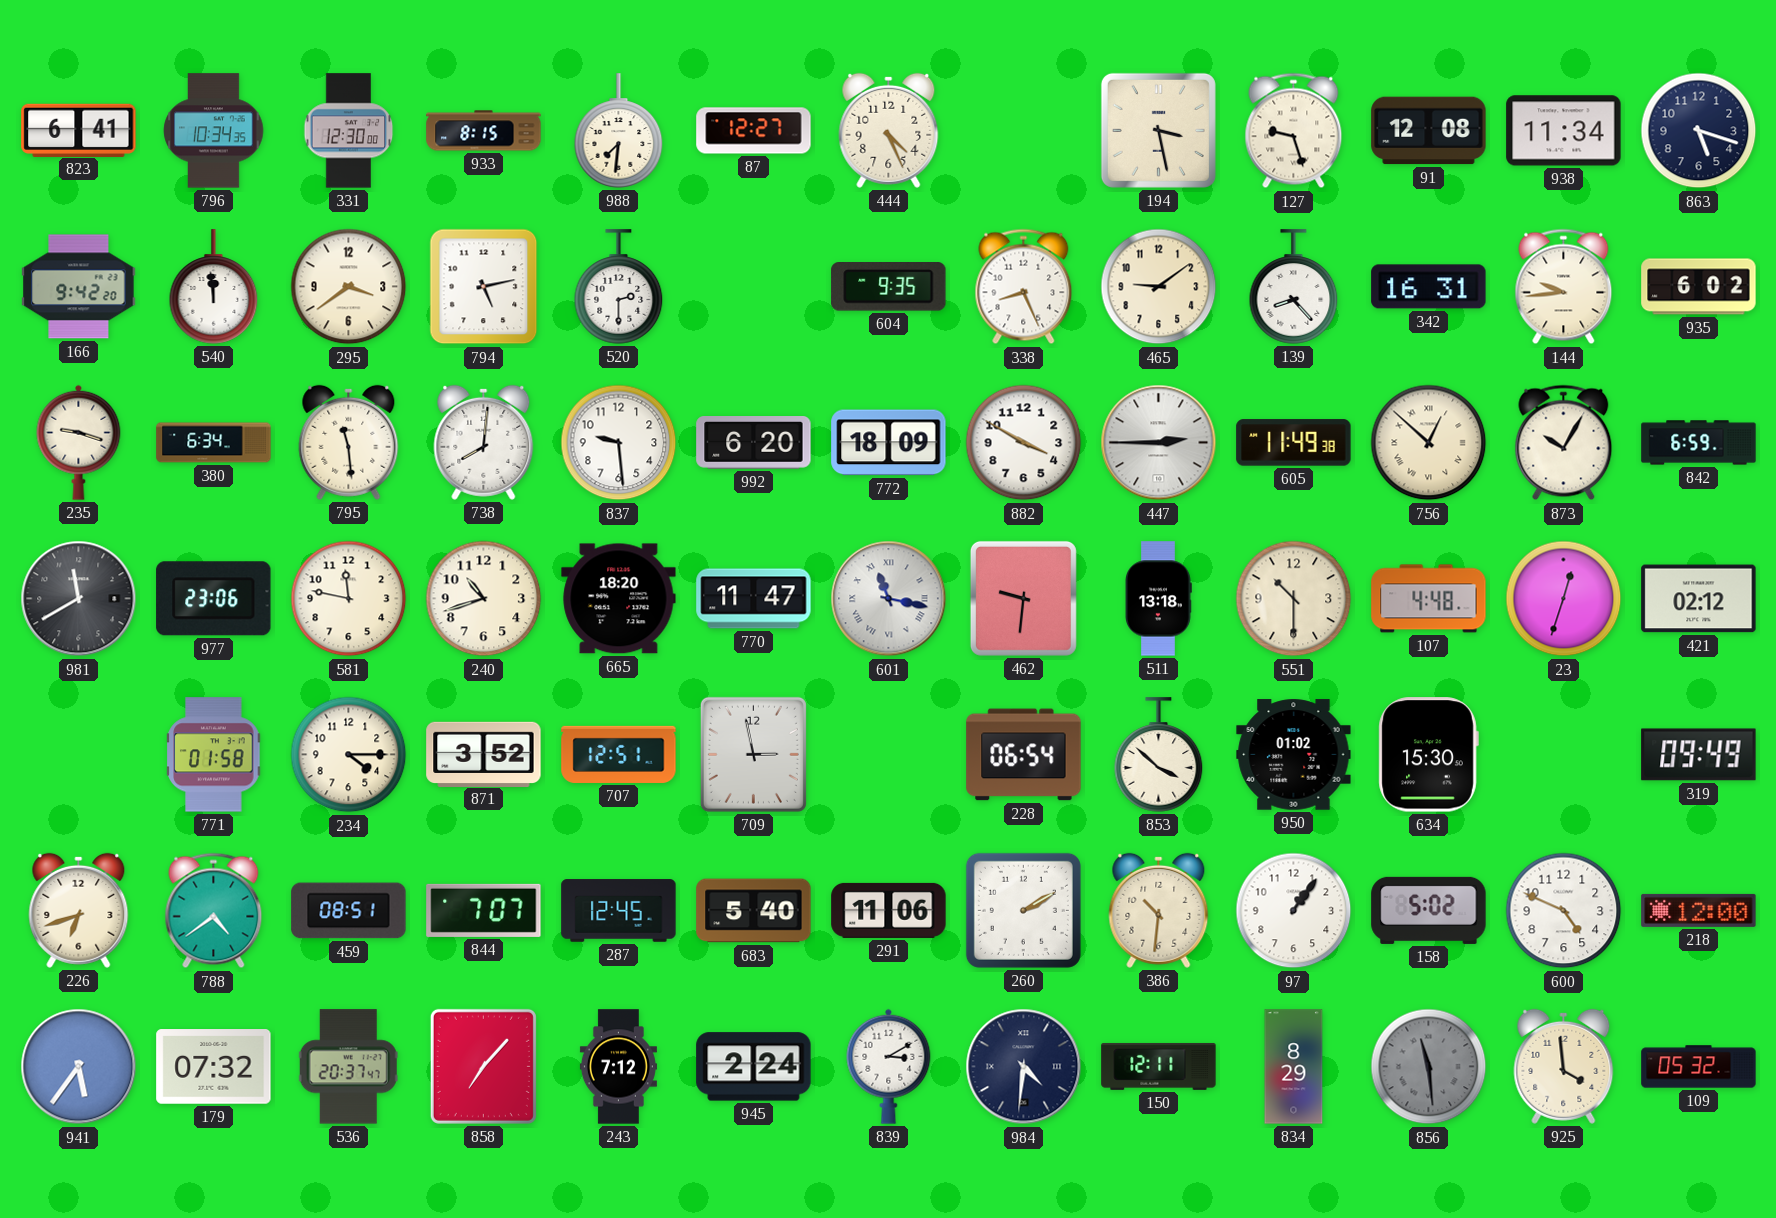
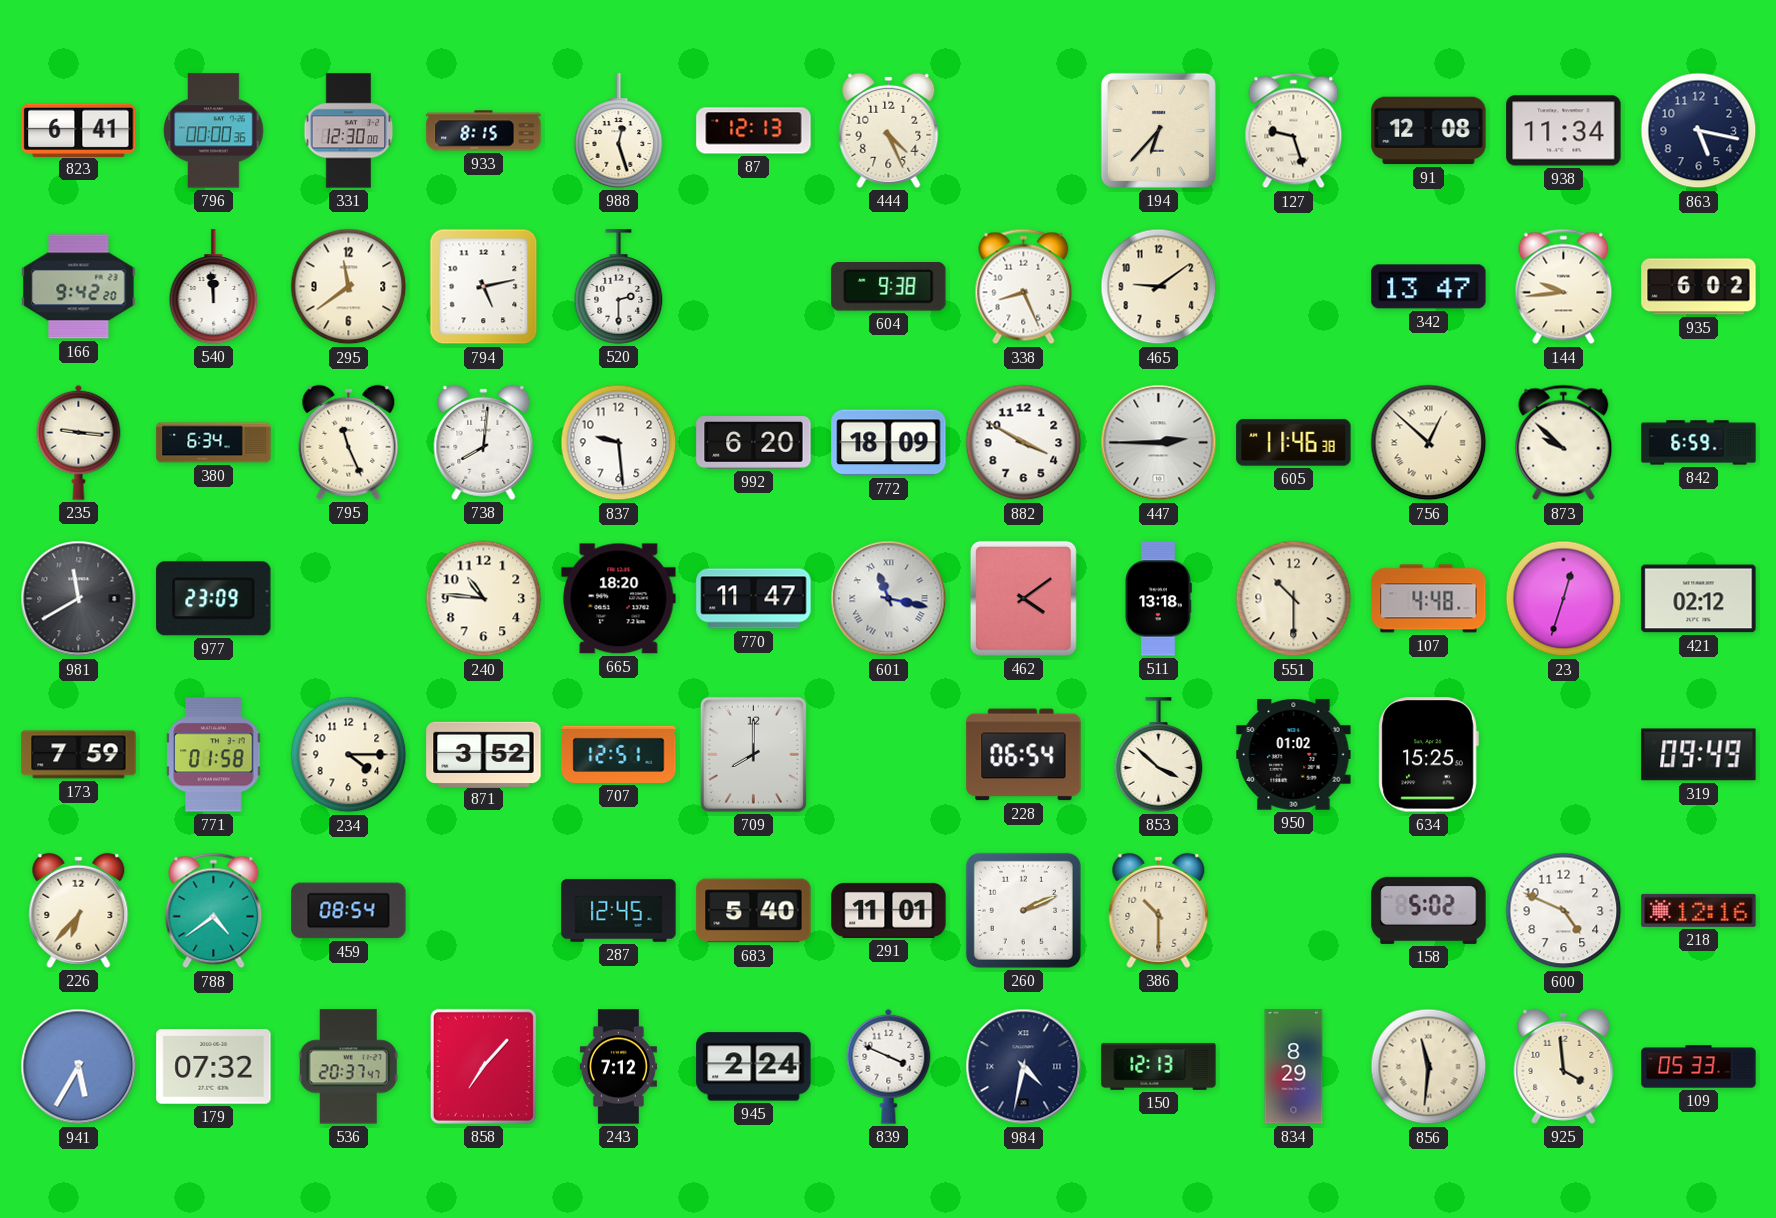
796: 10:34 -> 00:00
988: 7:31 -> 12:27
87: 12:27 -> 12:13
194: 3:28 -> 6:37
863: 5:18 -> 5:17
295: 3:39 -> 11:39
604: 9:35 -> 9:38
139: 8:23 -> none
342: 16:31 -> 13:47
235: 9:18 -> 9:16
795: 11:29 -> 11:26
605: 11:49 -> 11:46
873: 10:05 -> 9:52
977: 23:06 -> 23:09
581: 11:47 -> none
240: 10:42 -> 10:46
462: 9:31 -> 4:09
173: none -> 7:59
709: 2:58 -> 8:00
634: 15:30 -> 15:25
226: 6:42 -> 6:37
459: 08:51 -> 08:54
844: 7:07 -> none
291: 11:06 -> 11:01
260: 2:10 -> 2:11
386: 10:31 -> 10:30
97: 1:06 -> none
218: 12:00 -> 12:16
941: 5:36 -> 5:35
839: 3:10 -> 3:49
984: 4:31 -> 4:32
150: 12:11 -> 12:13
856: 11:29 -> 11:31
856 dial: grey -> cream
109: 05:32 -> 05:33
